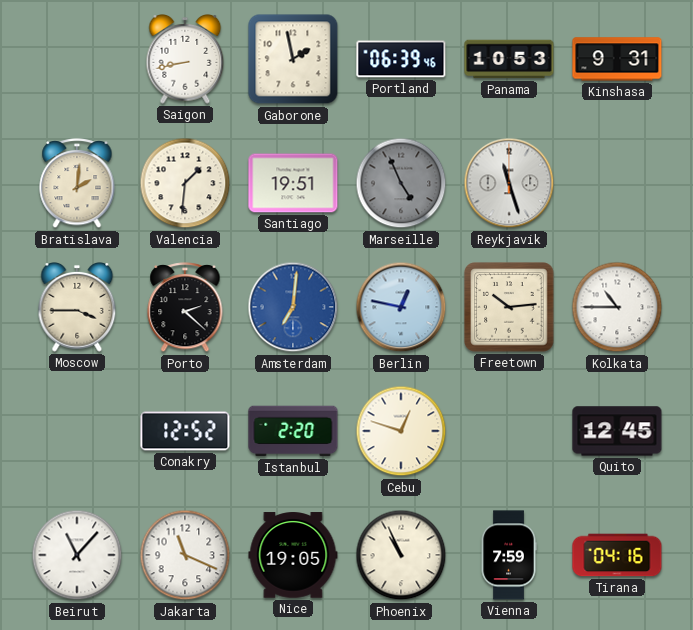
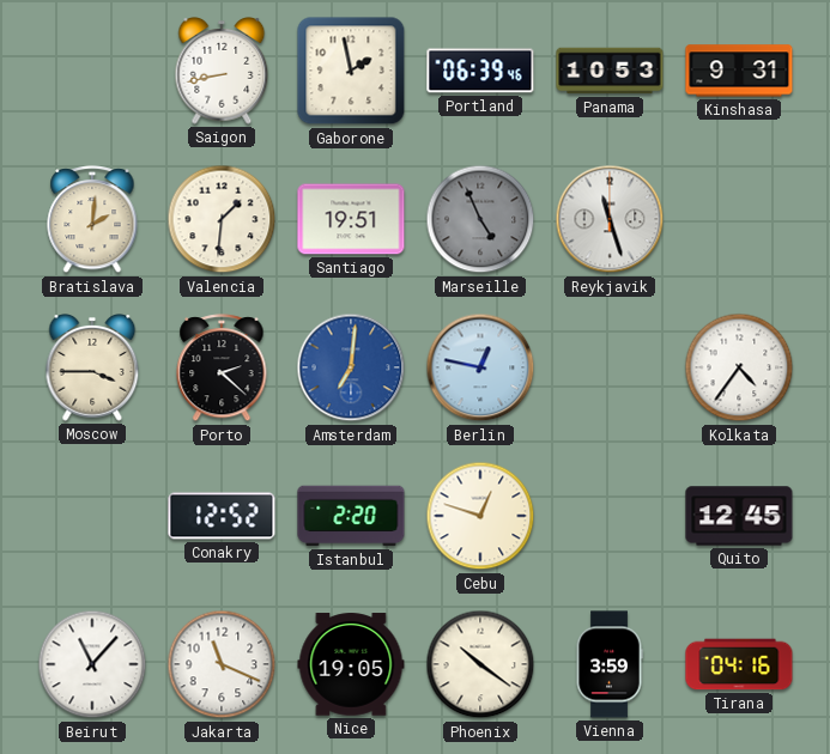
Freetown: 10:14 -> none
Kolkata: 10:45 -> 4:36
Phoenix: 10:56 -> 10:21
Vienna: 7:59 -> 3:59
